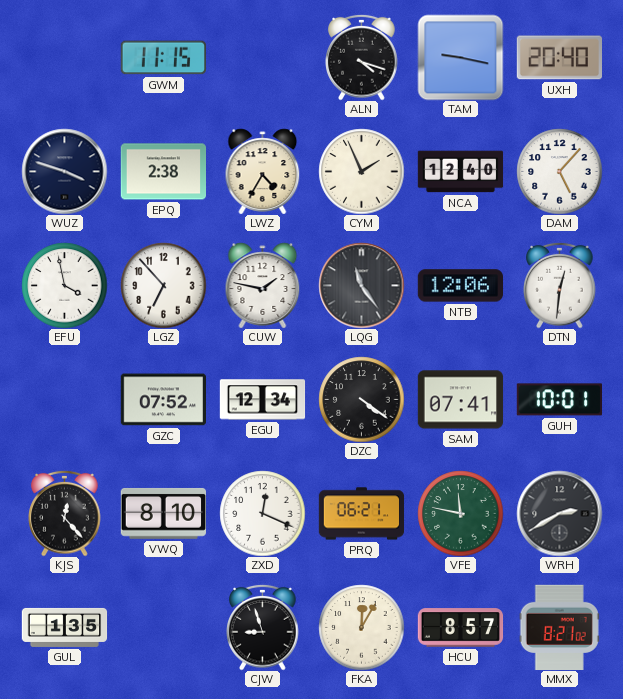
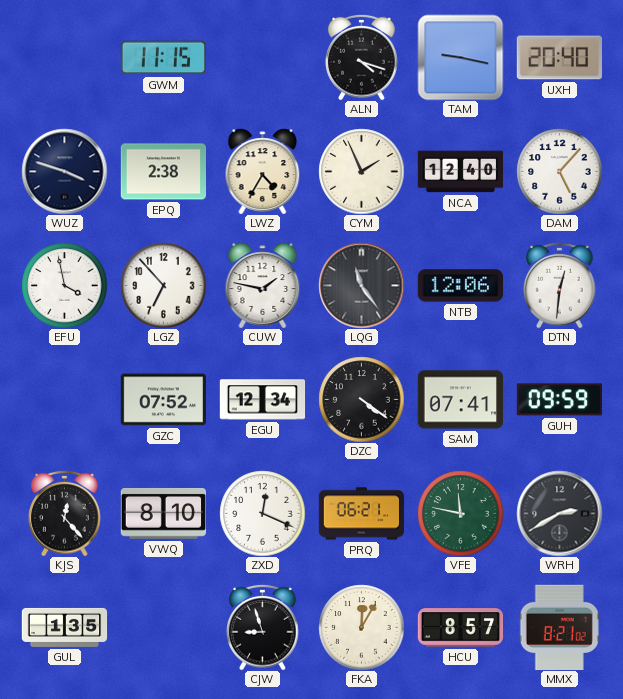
GUH: 10:01 -> 09:59
